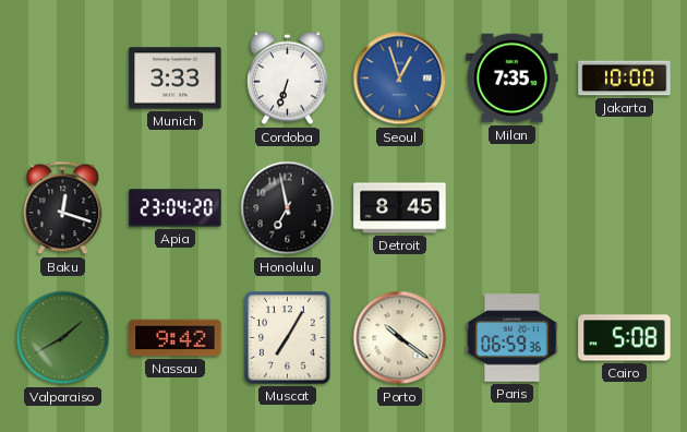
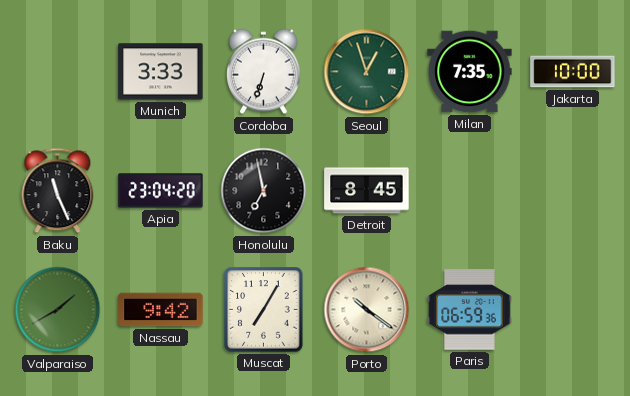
Seoul dial: blue -> green
Baku: 12:18 -> 11:26
Cairo: 5:08 -> none
